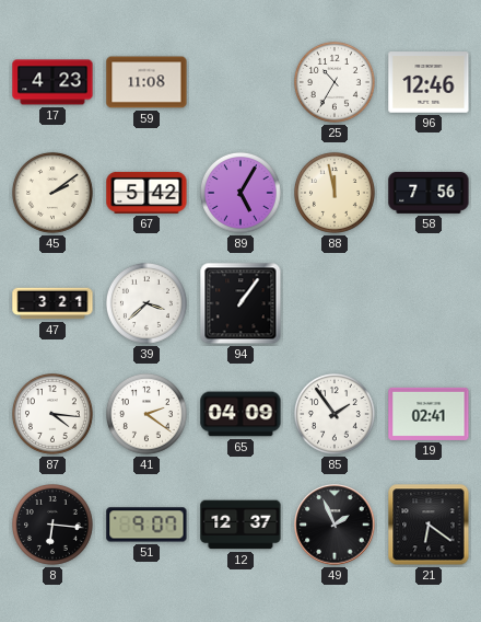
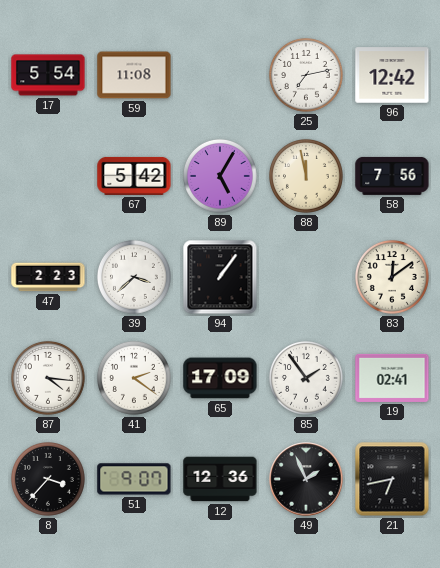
17: 4:23 -> 5:54
25: 10:35 -> 7:13
96: 12:46 -> 12:42
45: 2:09 -> none
47: 3:21 -> 2:23
83: none -> 12:09
65: 04:09 -> 17:09
8: 6:16 -> 3:37
12: 12:37 -> 12:36
21: 6:21 -> 6:43
